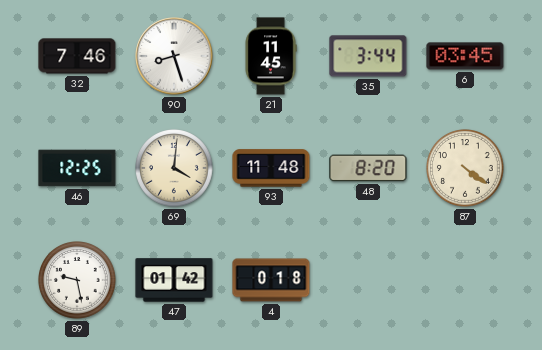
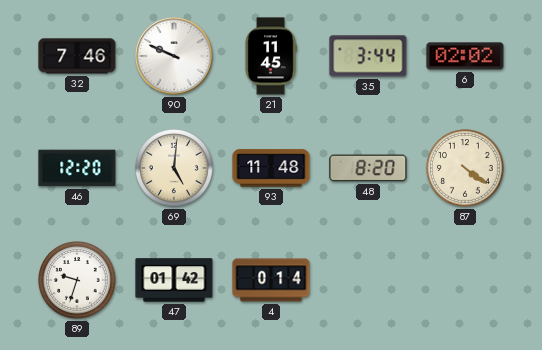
90: 8:27 -> 9:49
6: 03:45 -> 02:02
46: 12:25 -> 12:20
69: 4:01 -> 5:01
89: 9:28 -> 9:33
4: 0:18 -> 0:14
